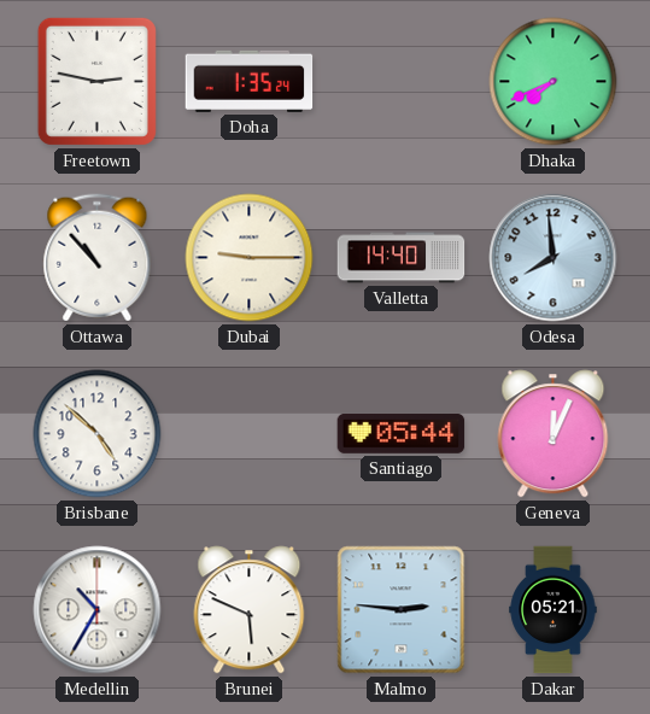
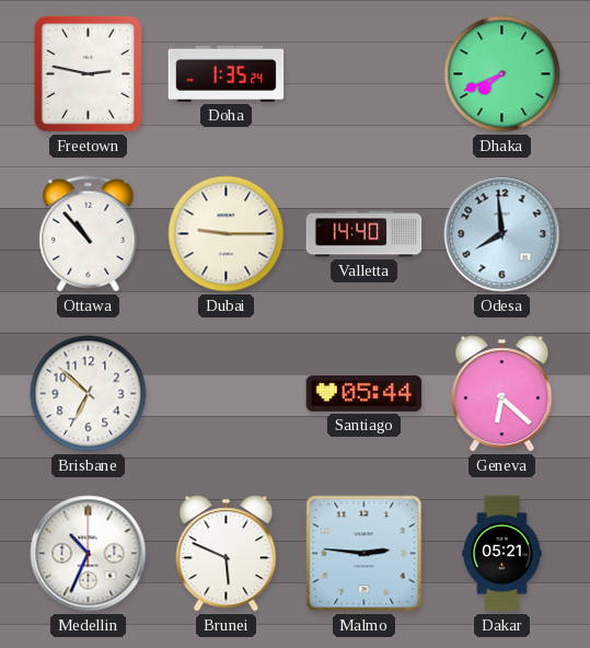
Brisbane: 4:52 -> 6:52
Geneva: 12:04 -> 6:22
Medellin: 10:35 -> 10:34
